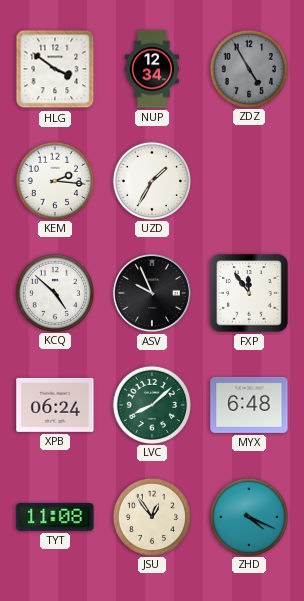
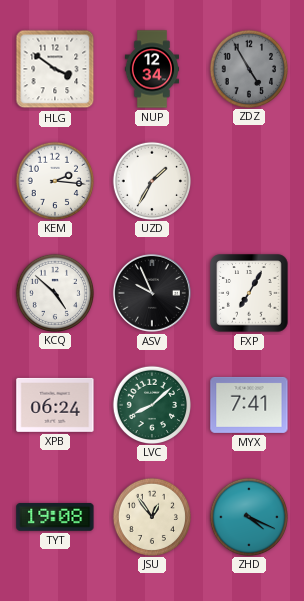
FXP: 11:54 -> 7:05
MYX: 6:48 -> 7:41
TYT: 11:08 -> 19:08
